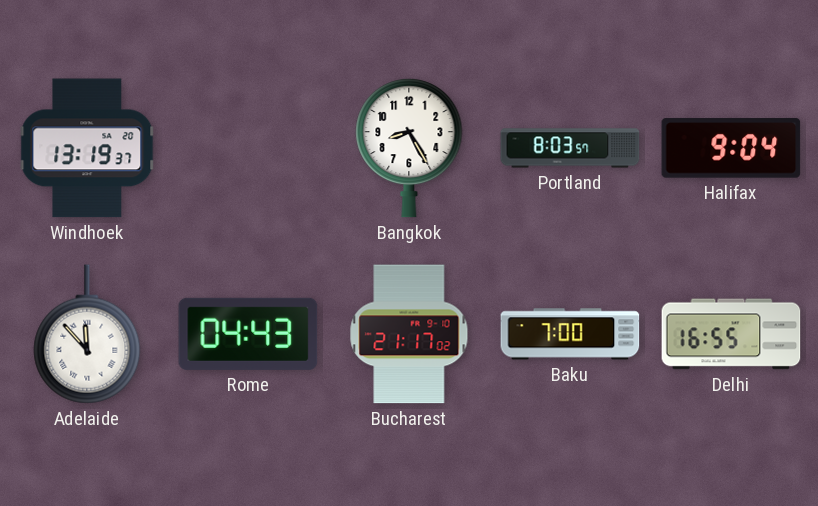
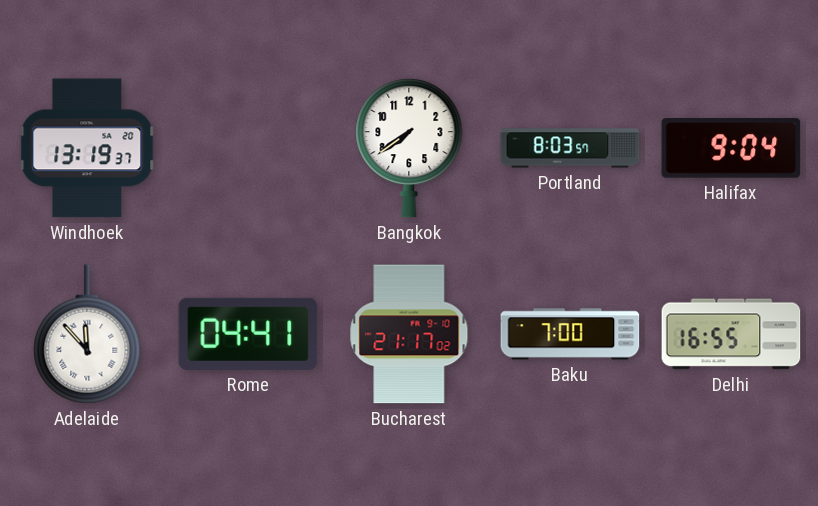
Bangkok: 8:25 -> 7:39
Rome: 04:43 -> 04:41
